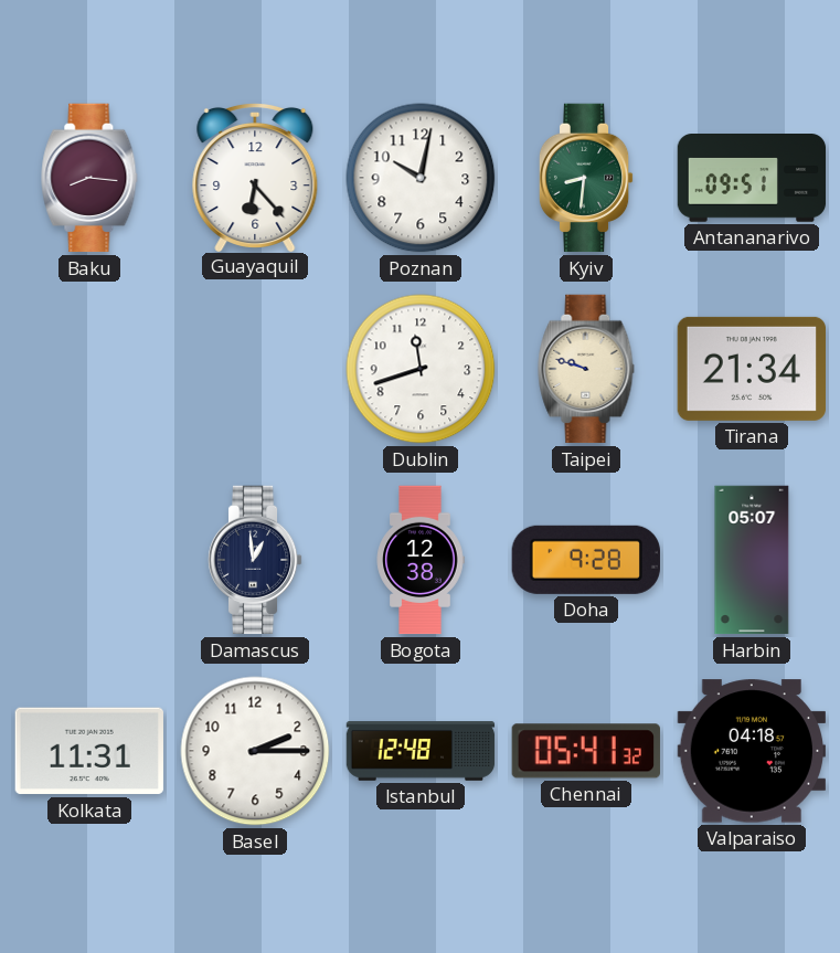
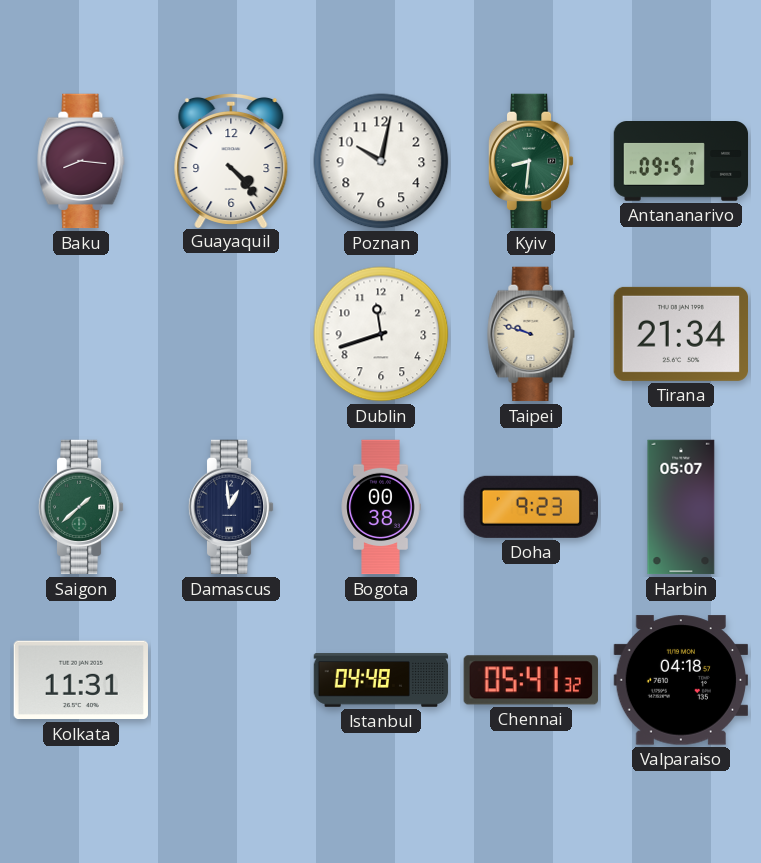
Guayaquil: 6:23 -> 4:23
Saigon: none -> 1:38
Bogota: 12:38 -> 00:38
Doha: 9:28 -> 9:23
Basel: 2:15 -> none
Istanbul: 12:48 -> 04:48
